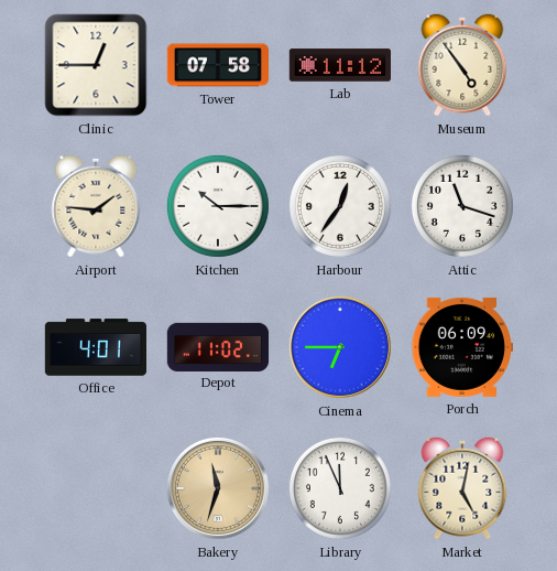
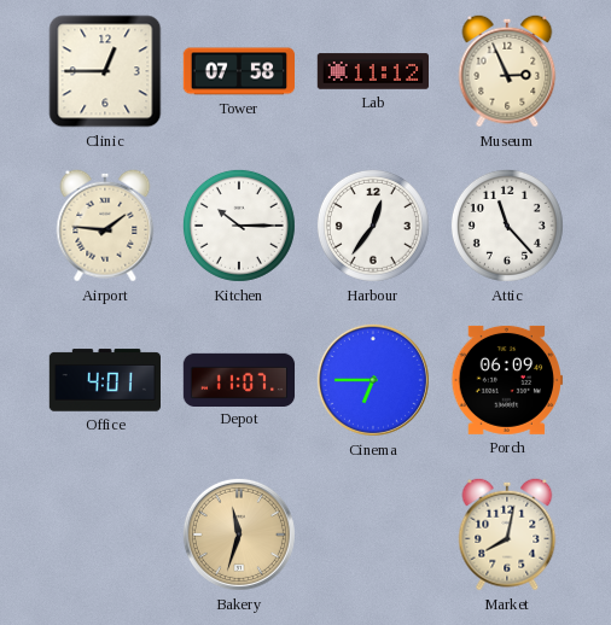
Museum: 4:54 -> 2:56
Attic: 11:18 -> 11:23
Depot: 11:02 -> 11:07
Library: 11:56 -> none
Market: 5:02 -> 8:02
